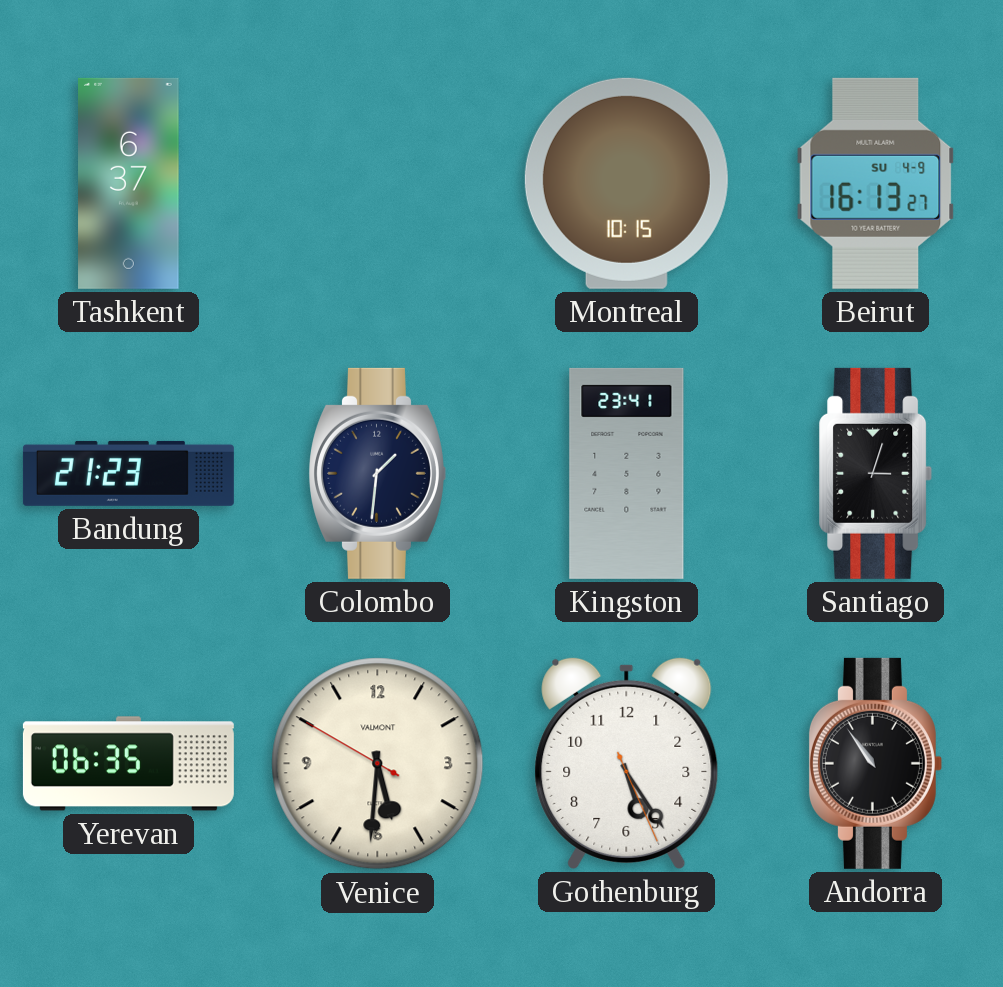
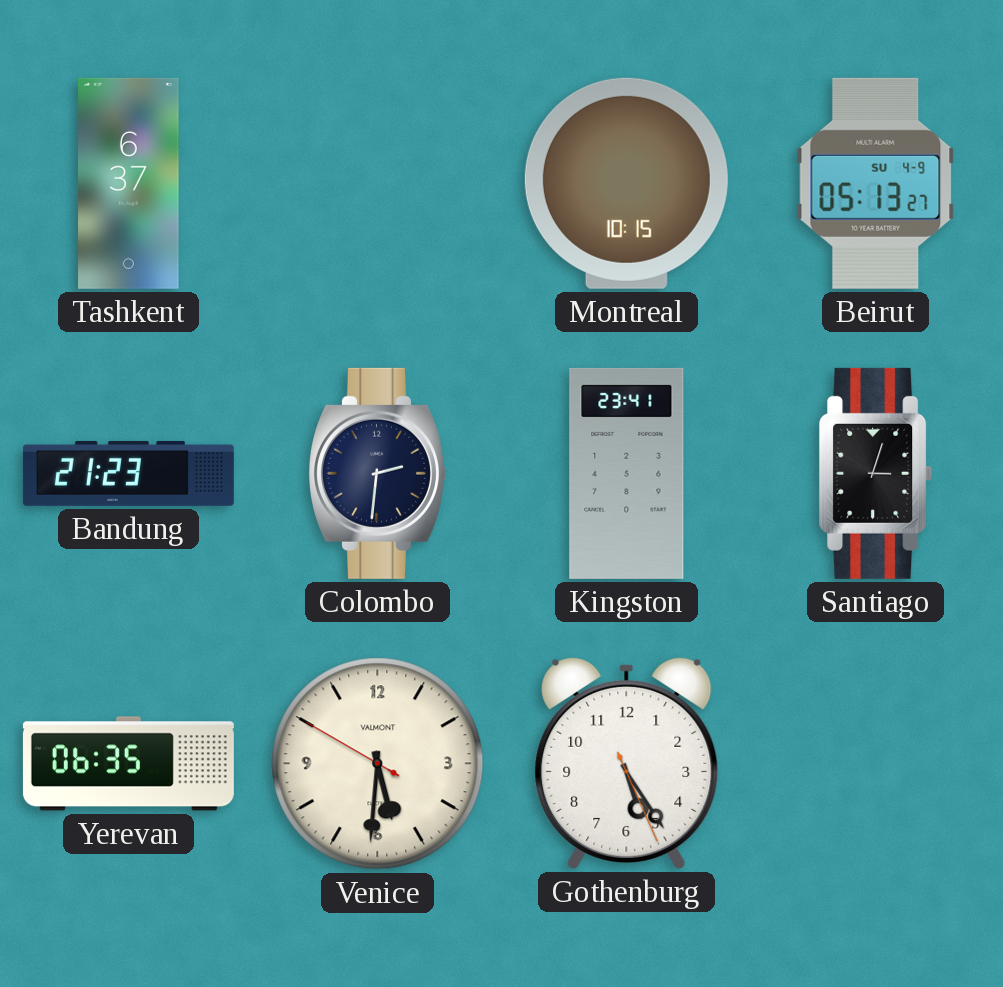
Beirut: 16:13 -> 05:13
Colombo: 1:31 -> 2:31
Andorra: 10:54 -> none
